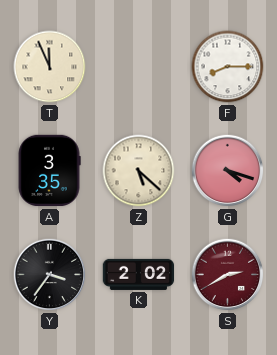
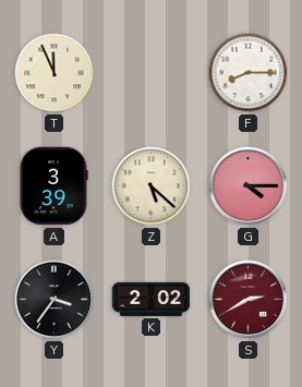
A: 3:35 -> 3:39
G: 4:18 -> 4:15
